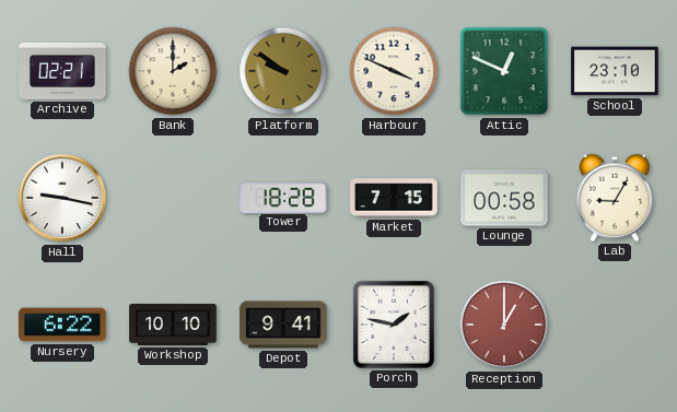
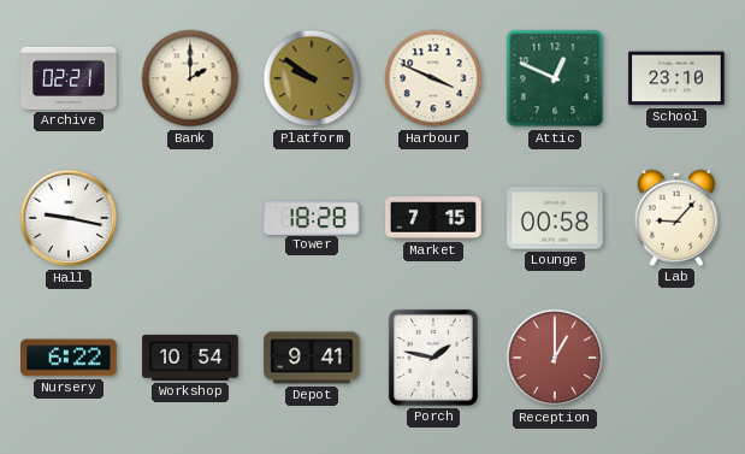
Lab: 9:05 -> 9:07
Workshop: 10:10 -> 10:54
